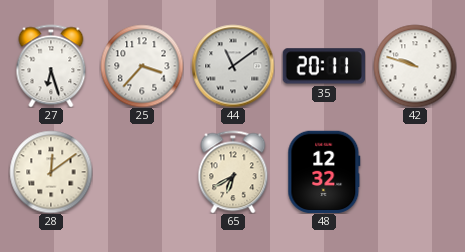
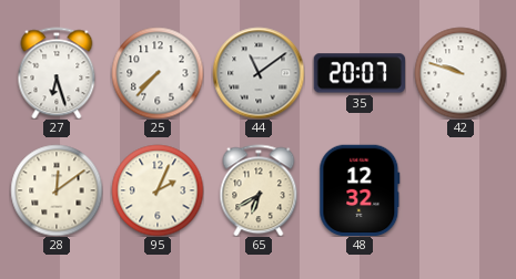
25: 3:37 -> 7:37
35: 20:11 -> 20:07
95: none -> 2:04
